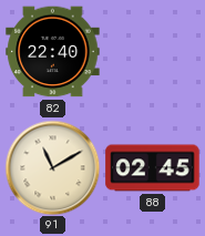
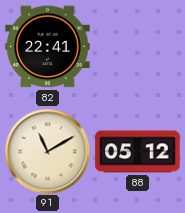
82: 22:40 -> 22:41
88: 02:45 -> 05:12
